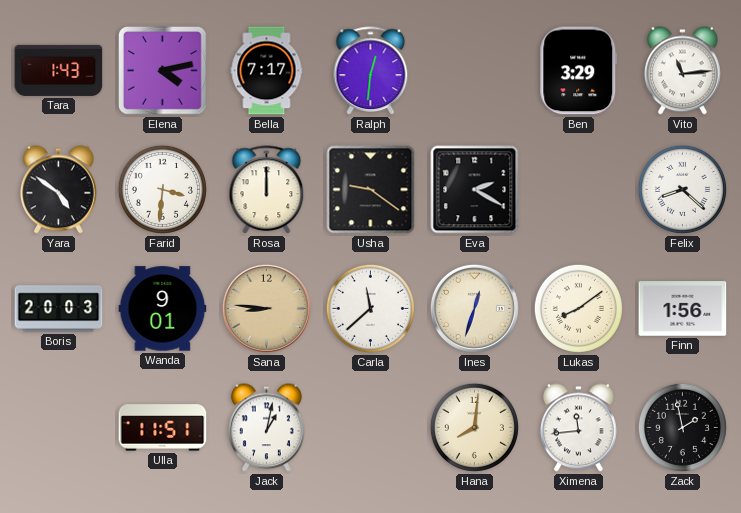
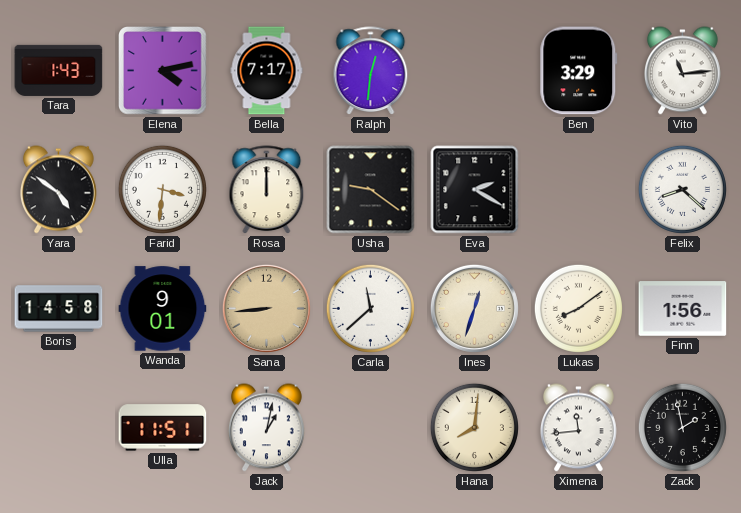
Boris: 20:03 -> 14:58
Sana: 8:46 -> 8:44
